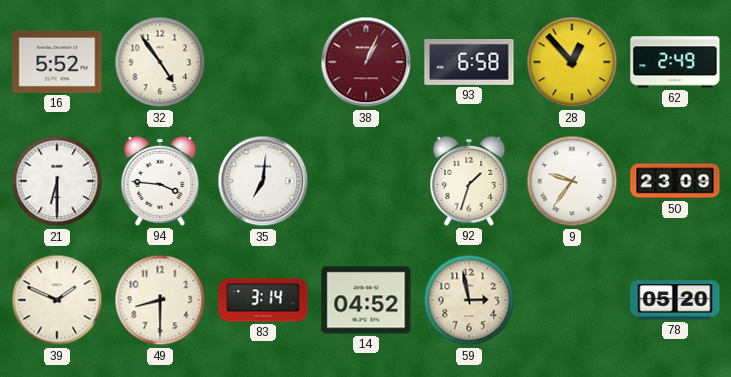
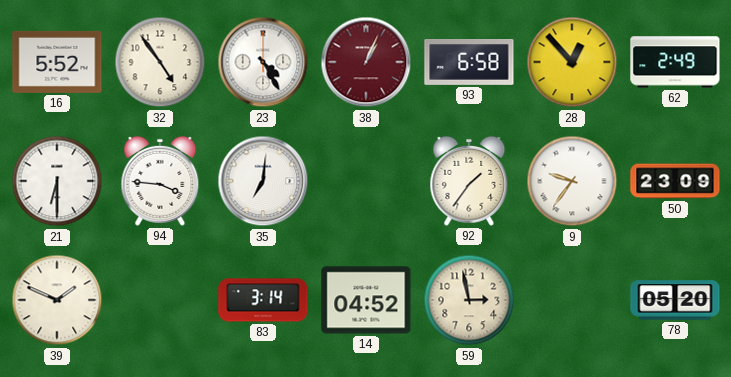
23: none -> 4:25
92: 1:33 -> 1:36
49: 8:30 -> none
